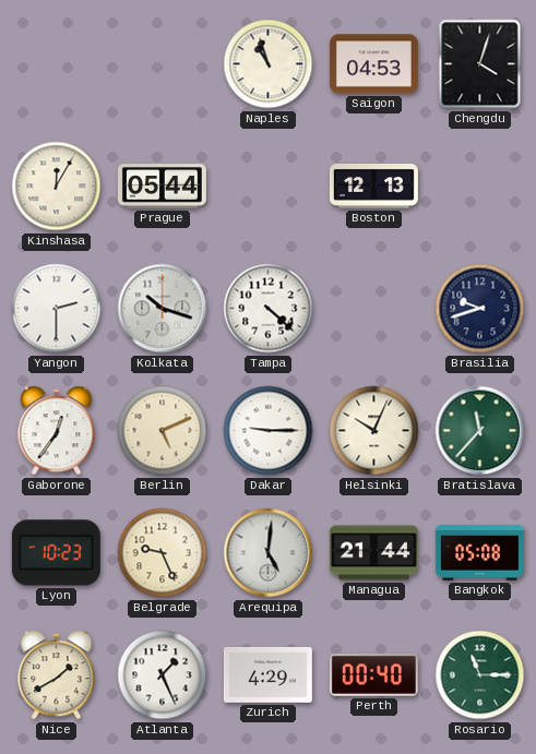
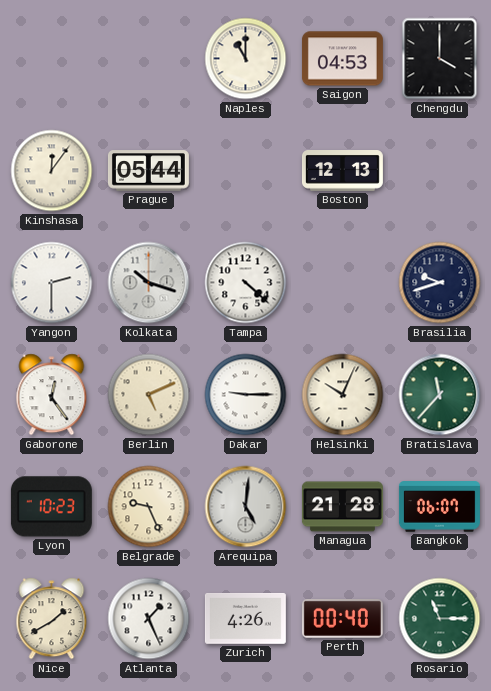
Naples: 10:57 -> 11:00
Chengdu: 4:03 -> 4:00
Kinshasa: 12:05 -> 12:06
Gaborone: 12:36 -> 12:24
Managua: 21:44 -> 21:28
Bangkok: 05:08 -> 06:07
Zurich: 4:29 -> 4:26
